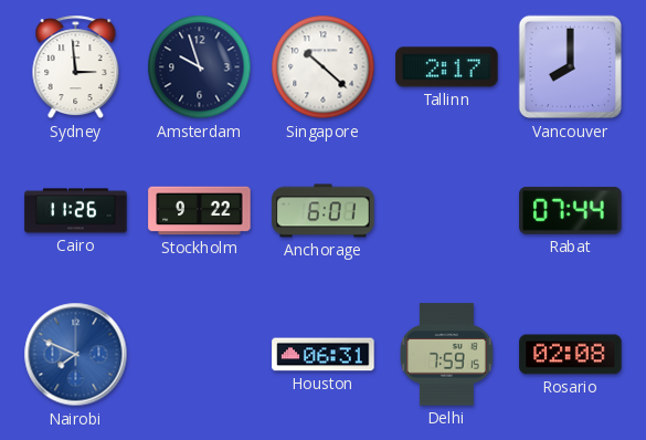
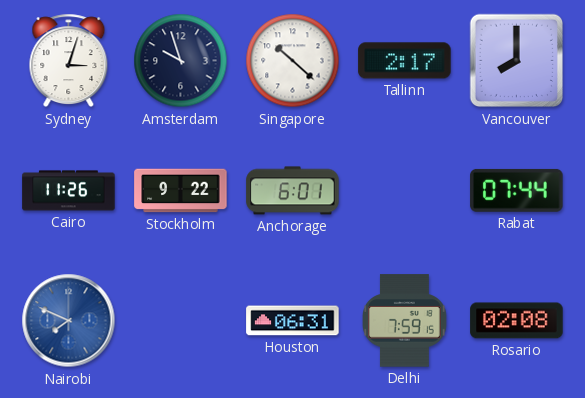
Sydney: 2:59 -> 3:03
